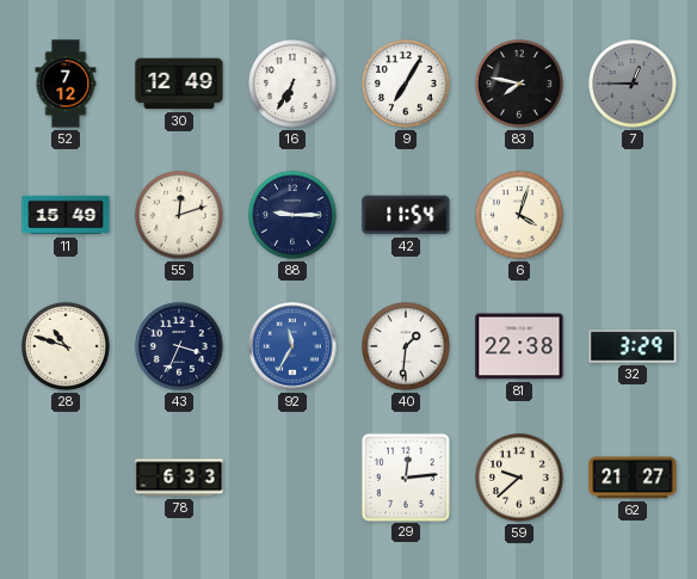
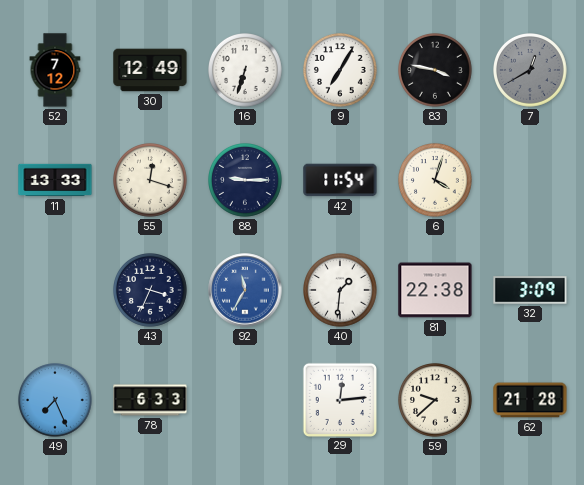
16: 6:35 -> 6:33
83: 7:47 -> 3:47
7: 12:45 -> 12:40
11: 15:49 -> 13:33
55: 12:12 -> 12:18
28: 10:48 -> none
32: 3:29 -> 3:09
49: none -> 7:26
62: 21:27 -> 21:28
